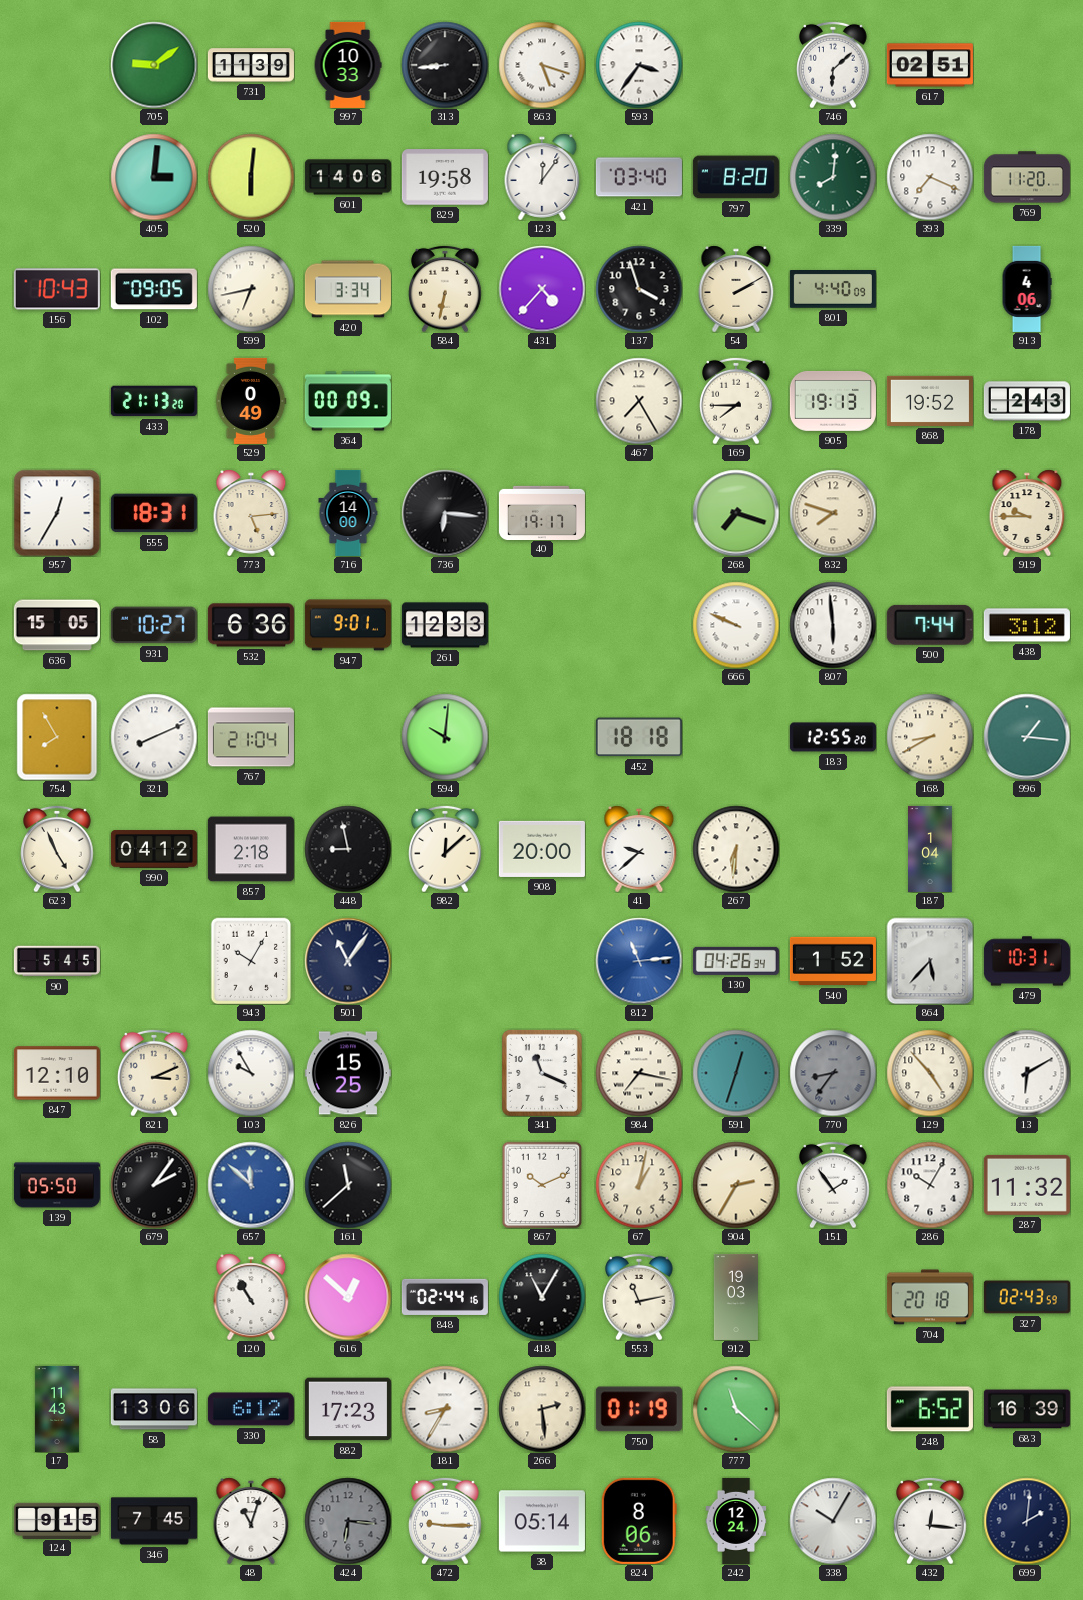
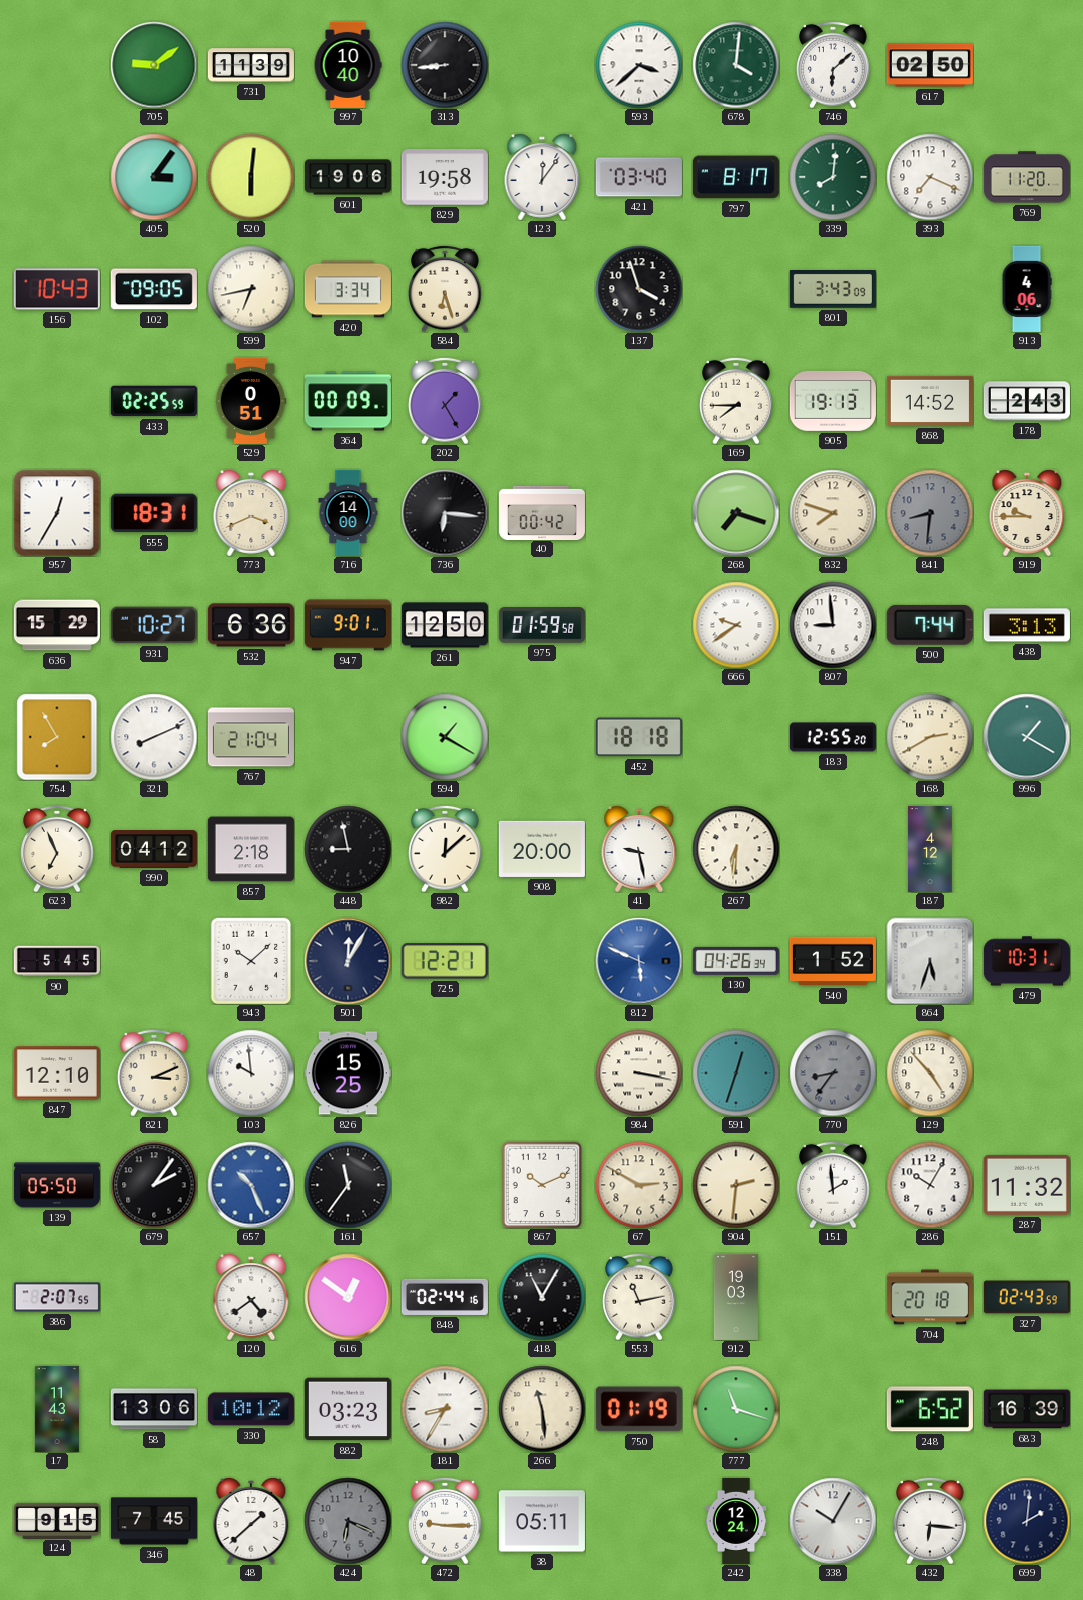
997: 10:33 -> 10:40
863: 5:18 -> none
593: 3:36 -> 3:38
678: none -> 4:01
617: 02:51 -> 02:50
405: 3:01 -> 3:06
601: 14:06 -> 19:06
797: 8:20 -> 8:17
584: 6:32 -> 6:27
431: 4:37 -> none
54: 2:10 -> none
801: 4:40 -> 3:43
433: 21:13 -> 02:25
529: 0:49 -> 0:51
202: none -> 1:25
467: 7:25 -> none
868: 19:52 -> 14:52
773: 5:14 -> 3:41
40: 19:17 -> 00:42
841: none -> 8:31
636: 15:05 -> 15:29
261: 12:33 -> 12:50
975: none -> 01:59
666: 9:49 -> 9:39
807: 5:59 -> 8:59
438: 3:12 -> 3:13
594: 10:01 -> 1:20
168: 8:40 -> 2:40
996: 1:16 -> 1:20
623: 4:56 -> 6:56
41: 9:38 -> 9:28
187: 1:04 -> 4:12
943: 10:05 -> 10:08
501: 11:06 -> 12:05
725: none -> 12:21
812: 11:14 -> 5:49
864: 5:37 -> 5:33
103: 9:55 -> 9:59
341: 11:19 -> none
984: 7:17 -> 3:17
13: 6:10 -> none
657: 11:52 -> 10:26
161: 11:38 -> 11:36
67: 1:02 -> 2:50
904: 2:35 -> 2:31
151: 1:54 -> 1:59
386: none -> 2:07
120: 10:55 -> 4:39
616: 12:52 -> 12:51
330: 6:12 -> 10:12
882: 17:23 -> 03:23
266: 2:29 -> 11:29
777: 11:22 -> 11:18
48: 11:03 -> 1:38
424: 6:16 -> 6:19
38: 05:14 -> 05:11
824: 8:06 -> none
432: 12:16 -> 6:16
